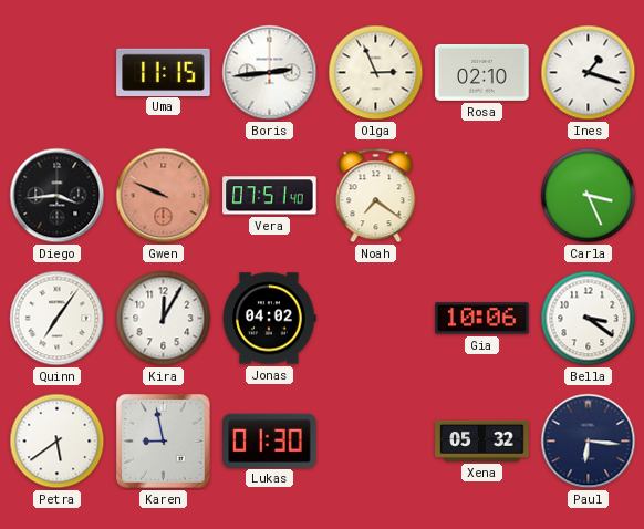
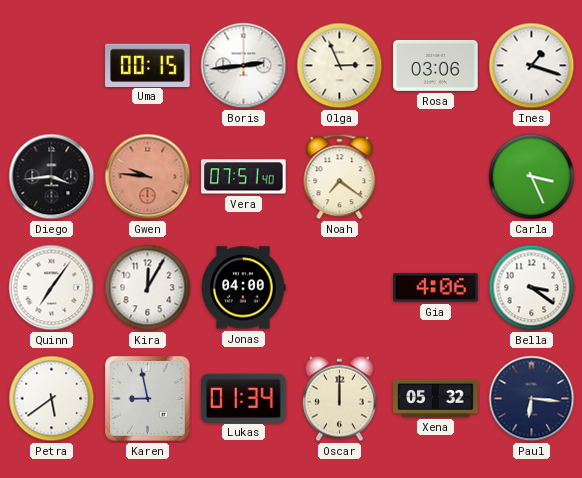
Uma: 11:15 -> 00:15
Rosa: 02:10 -> 03:06
Gwen: 9:49 -> 9:46
Jonas: 04:02 -> 04:00
Gia: 10:06 -> 4:06
Lukas: 01:30 -> 01:34
Oscar: none -> 12:00
